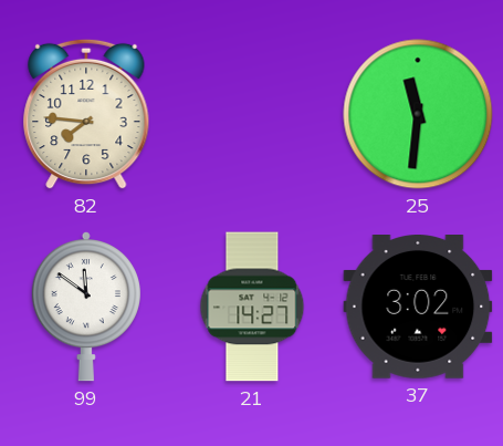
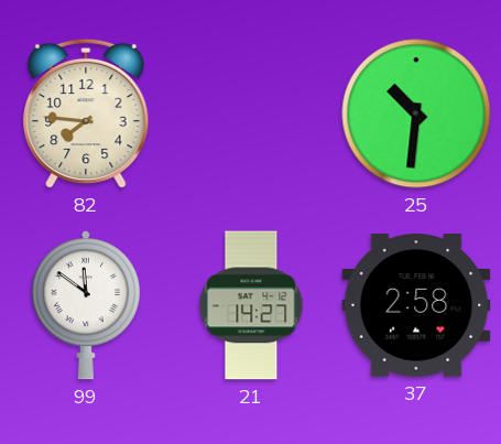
25: 11:31 -> 10:31
37: 3:02 -> 2:58
